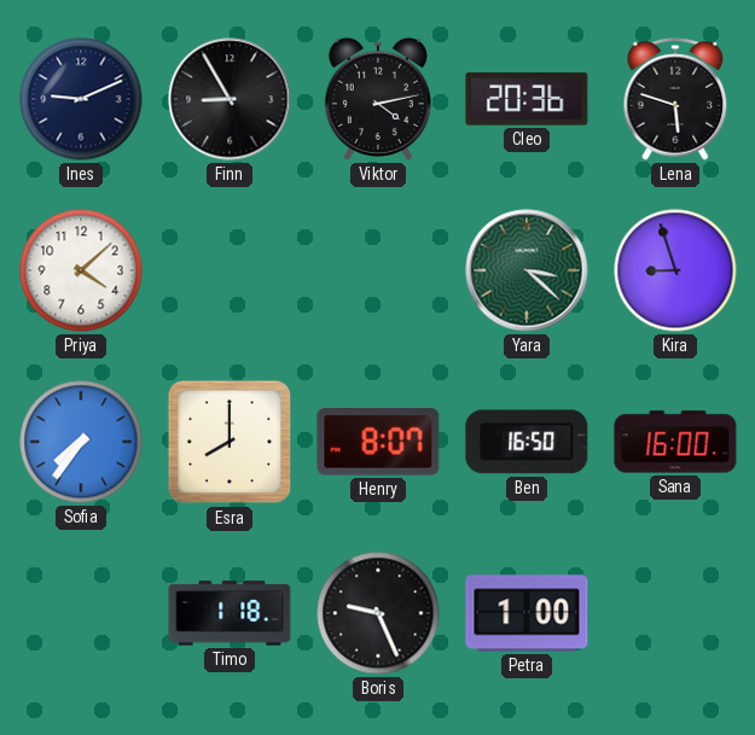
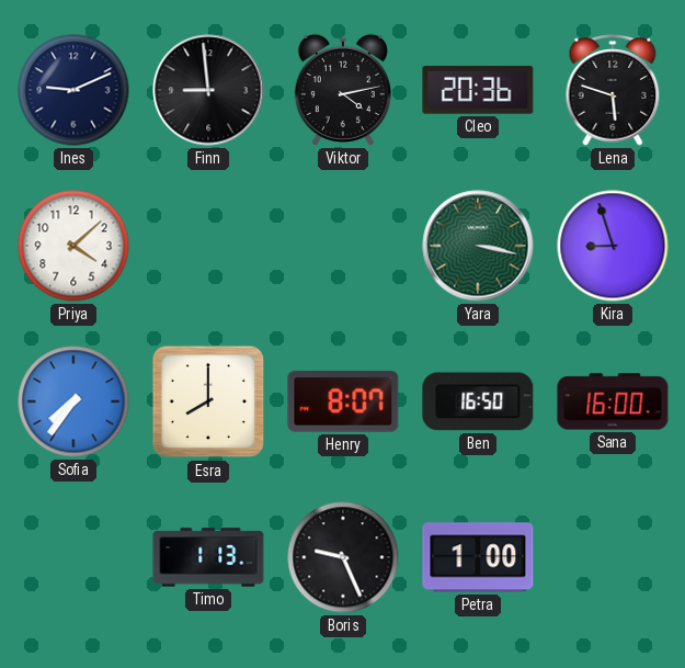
Finn: 8:55 -> 8:59
Yara: 3:22 -> 3:17
Timo: 1:18 -> 1:13
